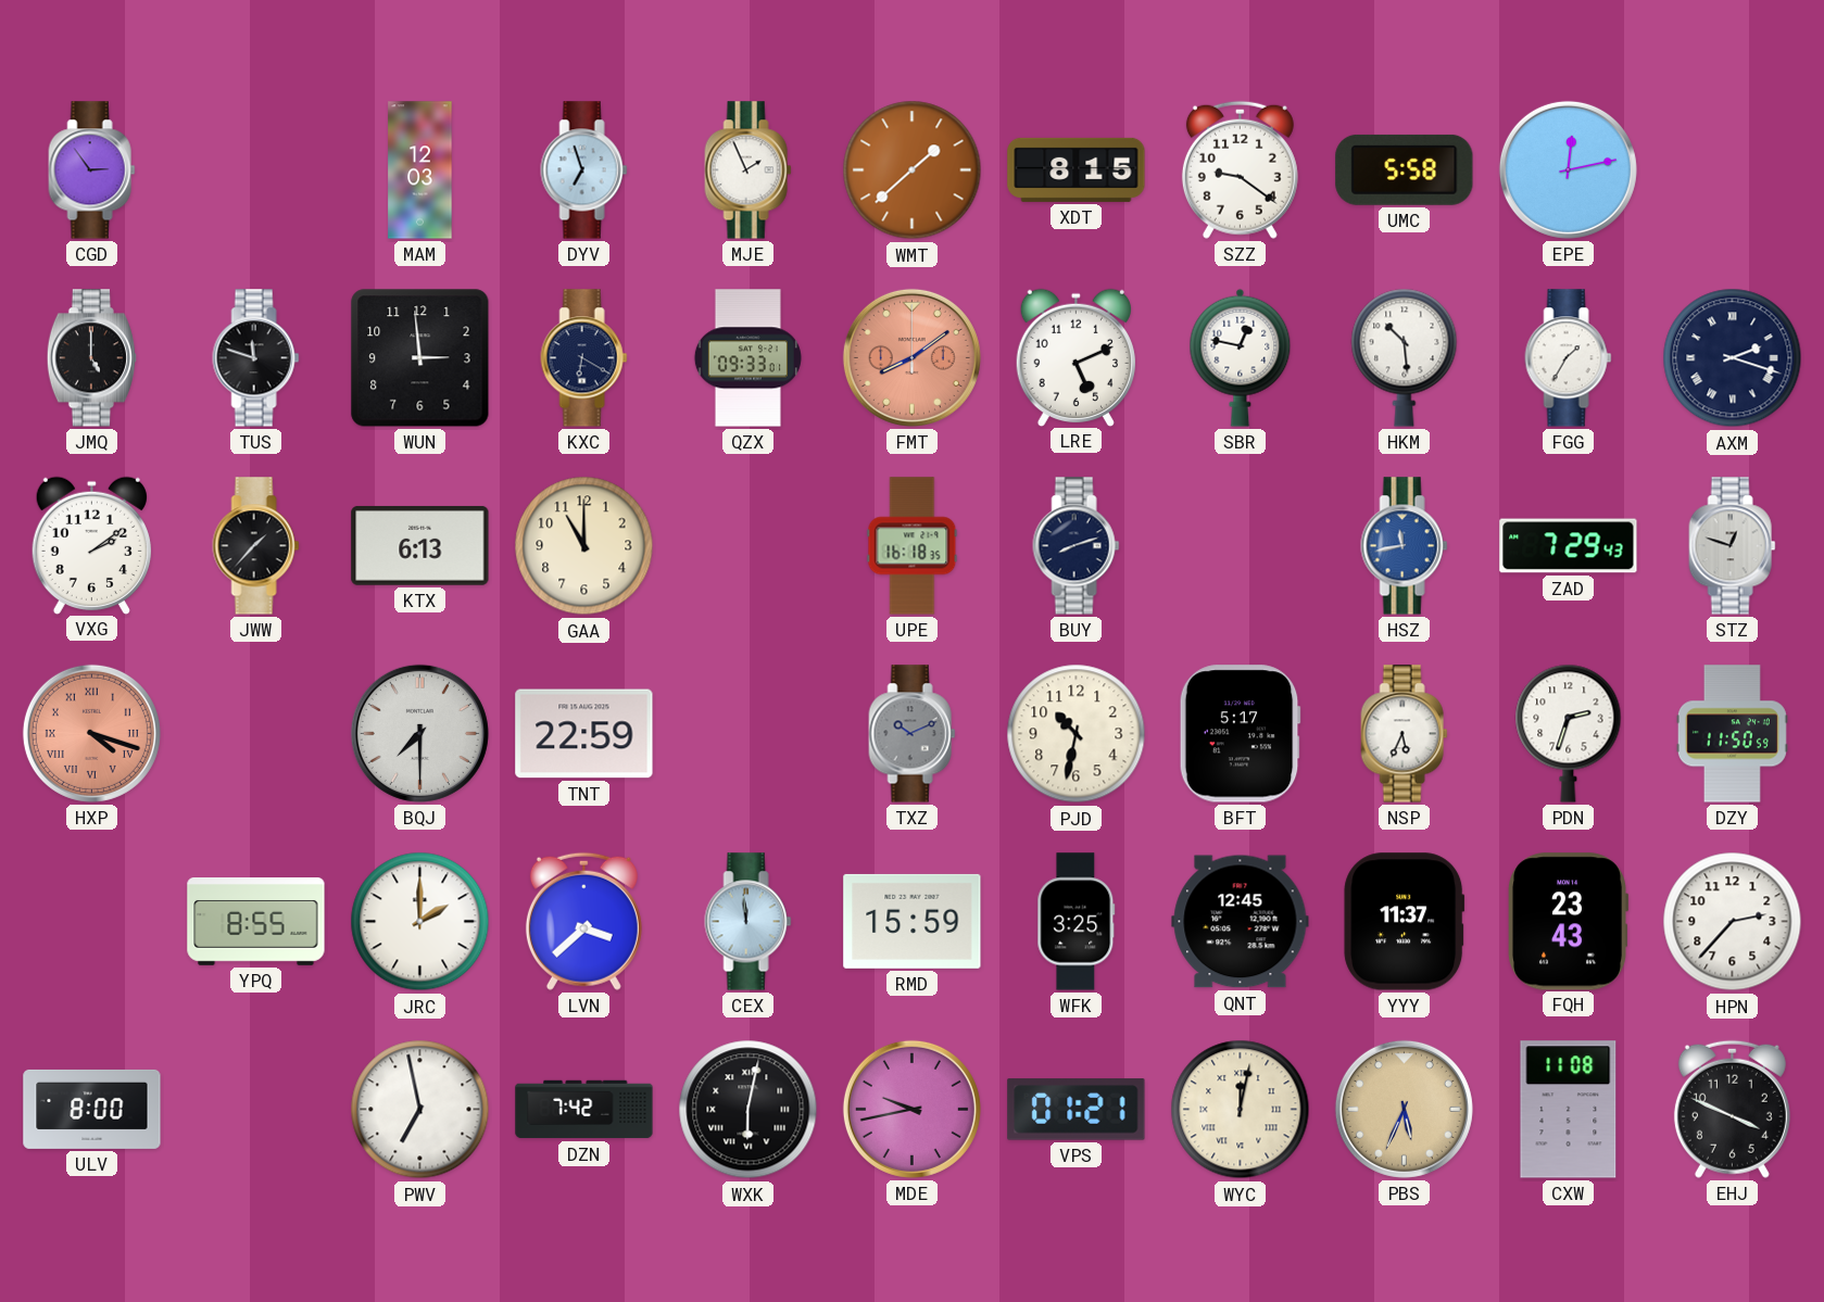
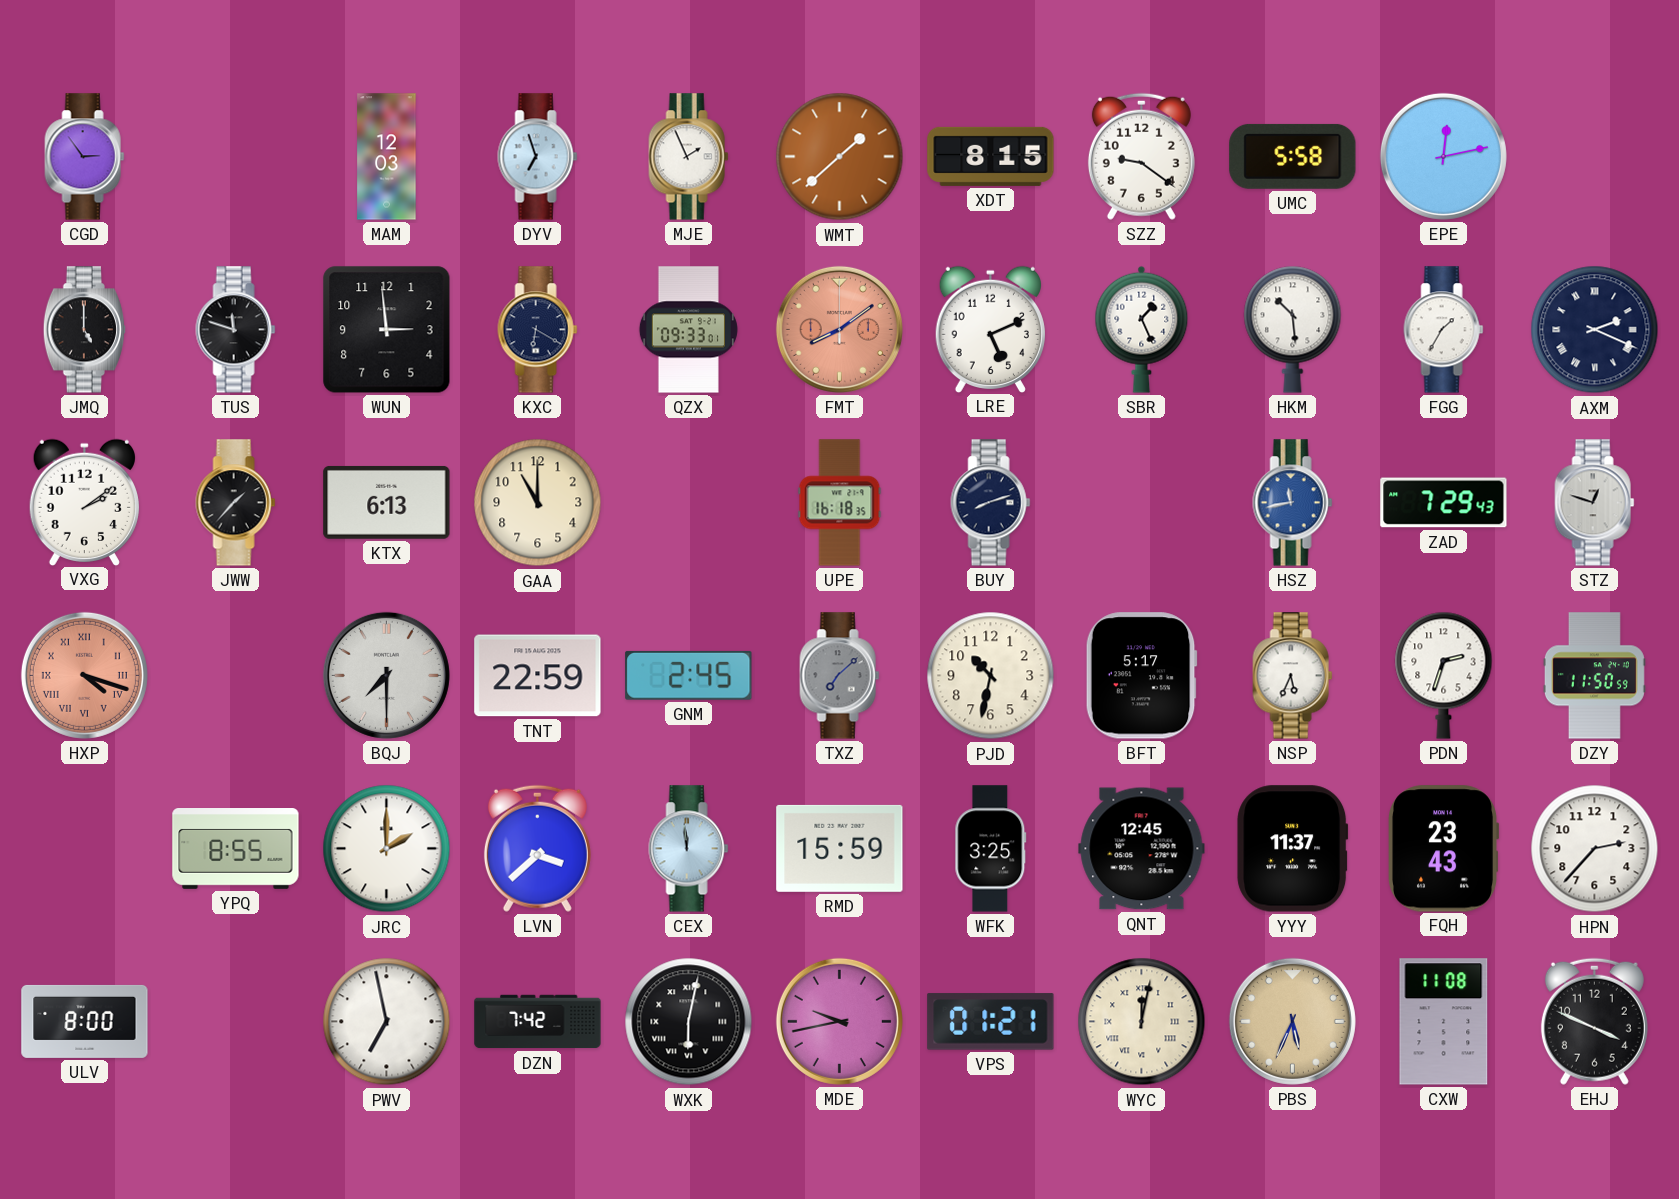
SBR: 12:47 -> 1:26
AXM: 2:18 -> 2:19
GNM: none -> 2:45
TXZ: 10:11 -> 7:08
